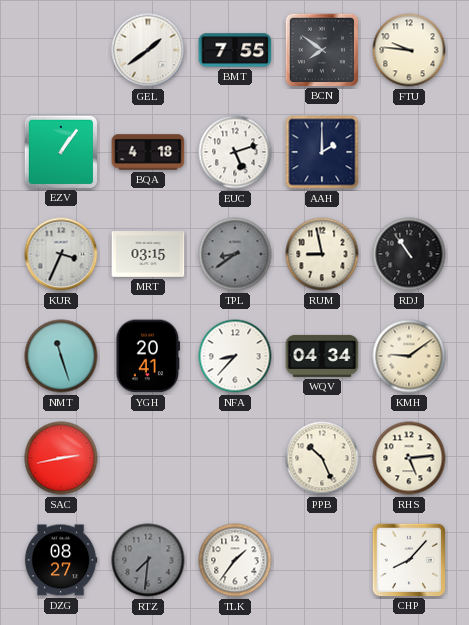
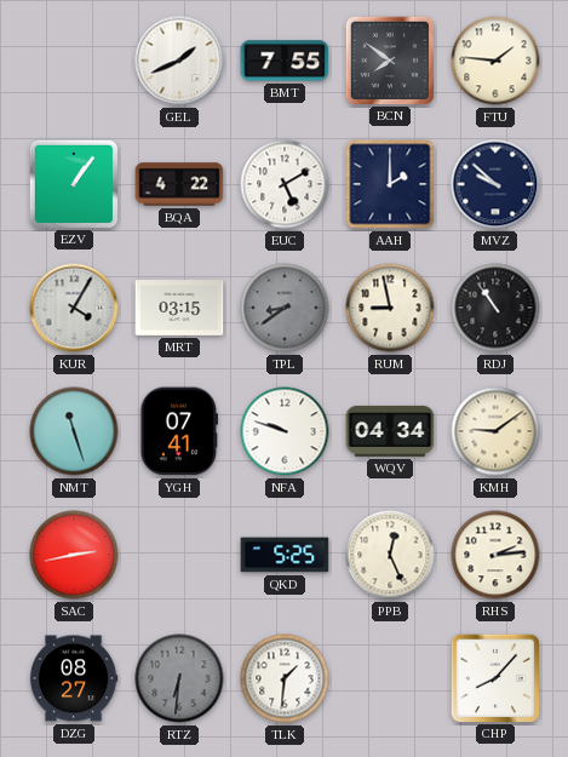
GEL: 1:39 -> 1:41
FTU: 9:46 -> 1:46
BQA: 4:18 -> 4:22
EUC: 5:12 -> 5:10
MVZ: none -> 9:52
KUR: 3:34 -> 4:05
YGH: 20:41 -> 07:41
NFA: 8:37 -> 9:48
QKD: none -> 5:25
PPB: 10:26 -> 12:26
RHS: 5:14 -> 2:14
RTZ: 7:31 -> 6:31
TLK: 1:36 -> 1:31
